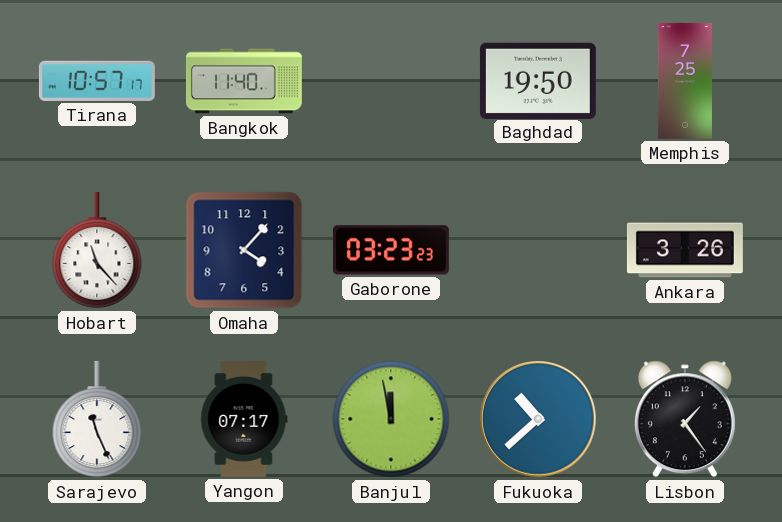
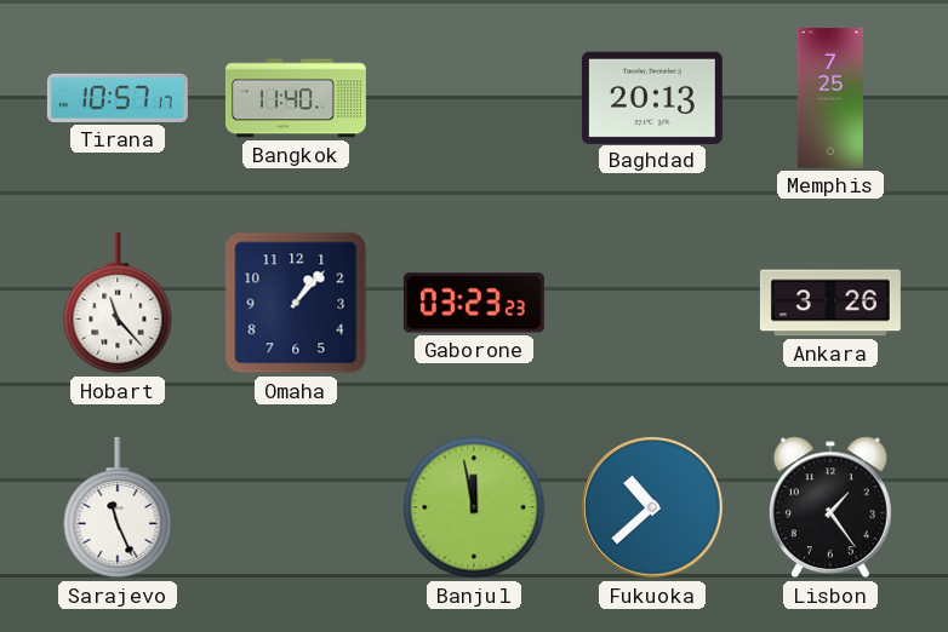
Baghdad: 19:50 -> 20:13
Omaha: 4:07 -> 1:07
Yangon: 07:17 -> none
